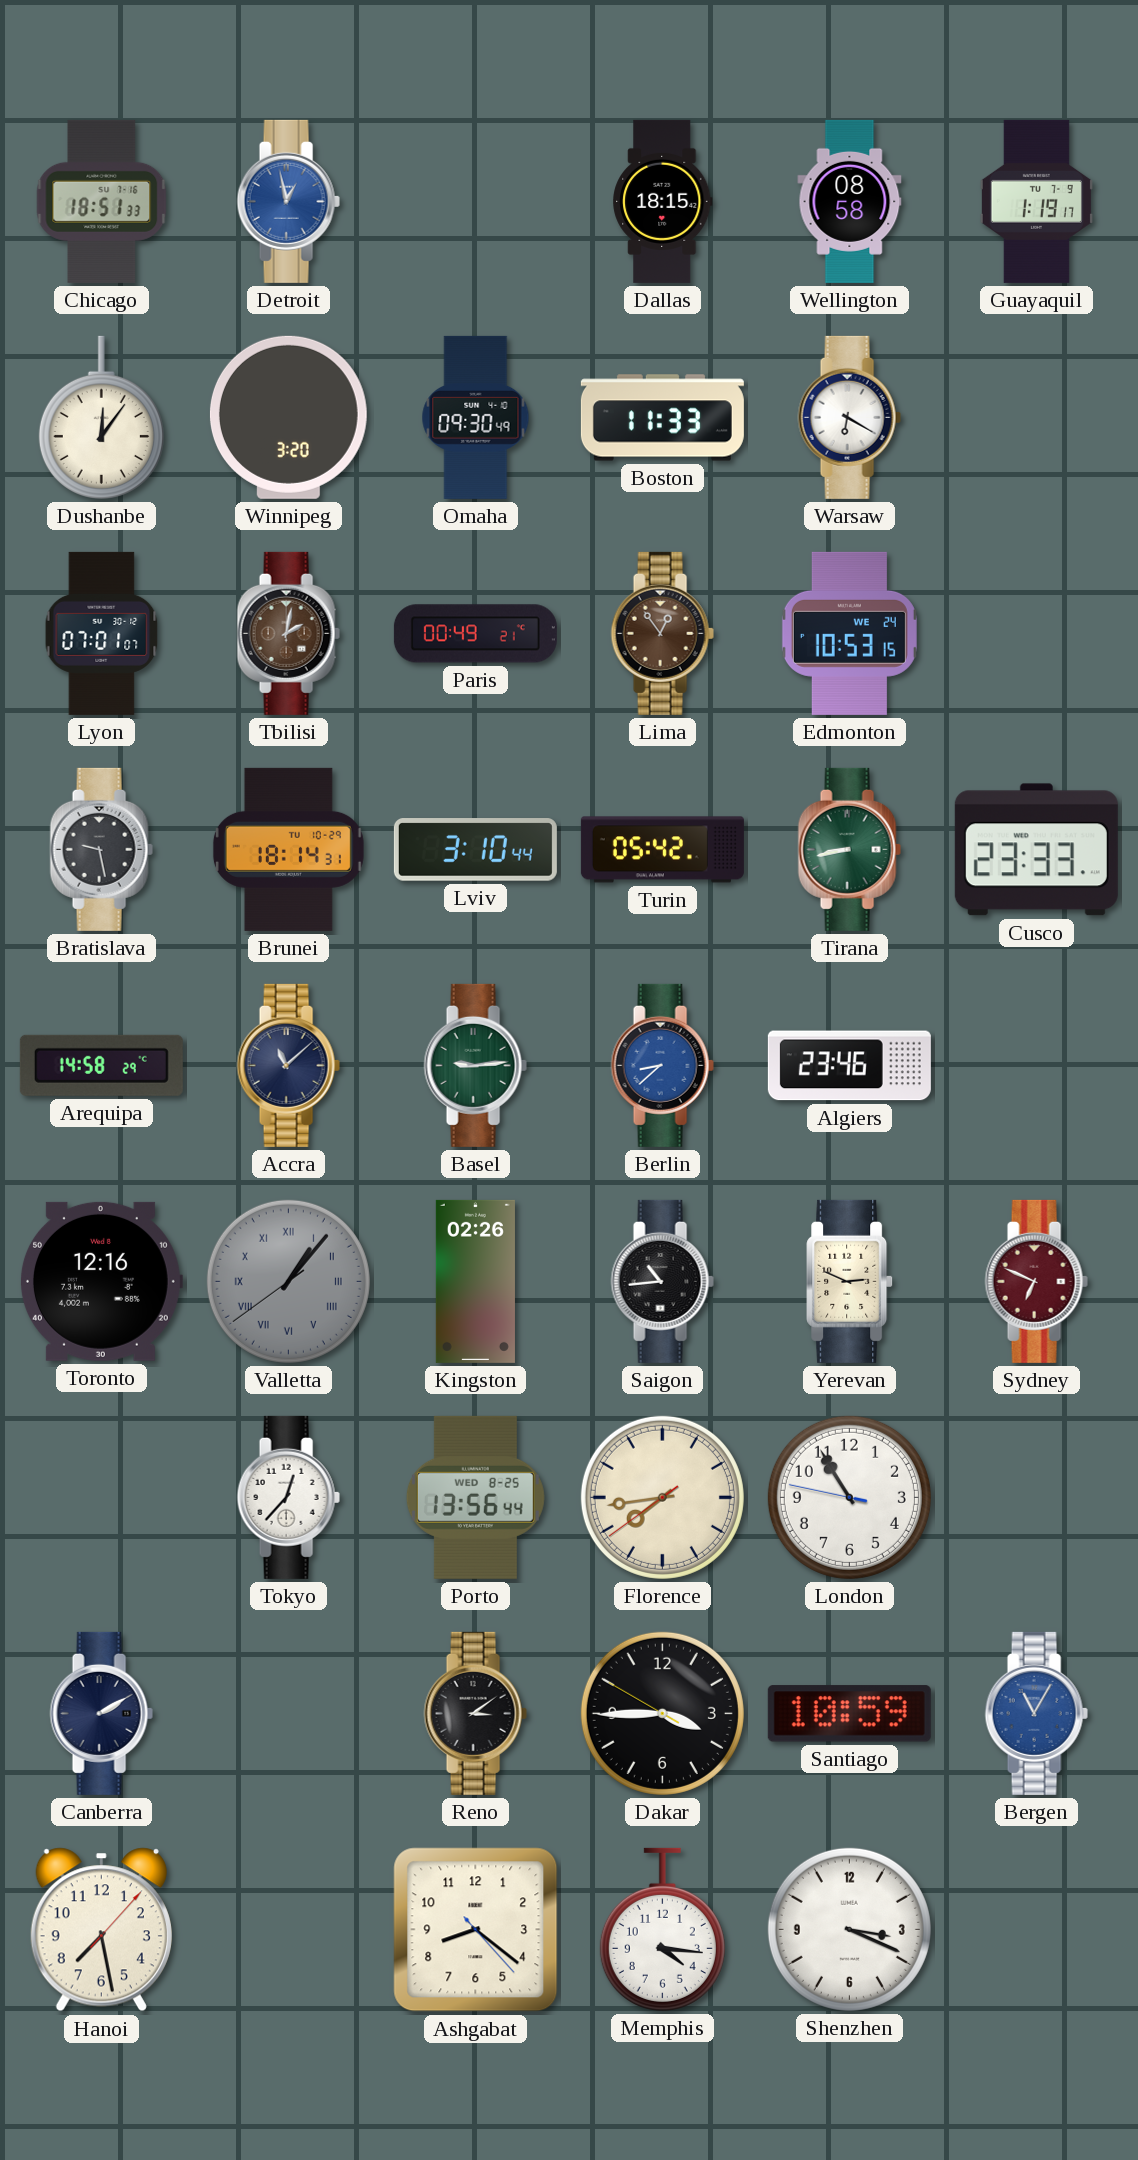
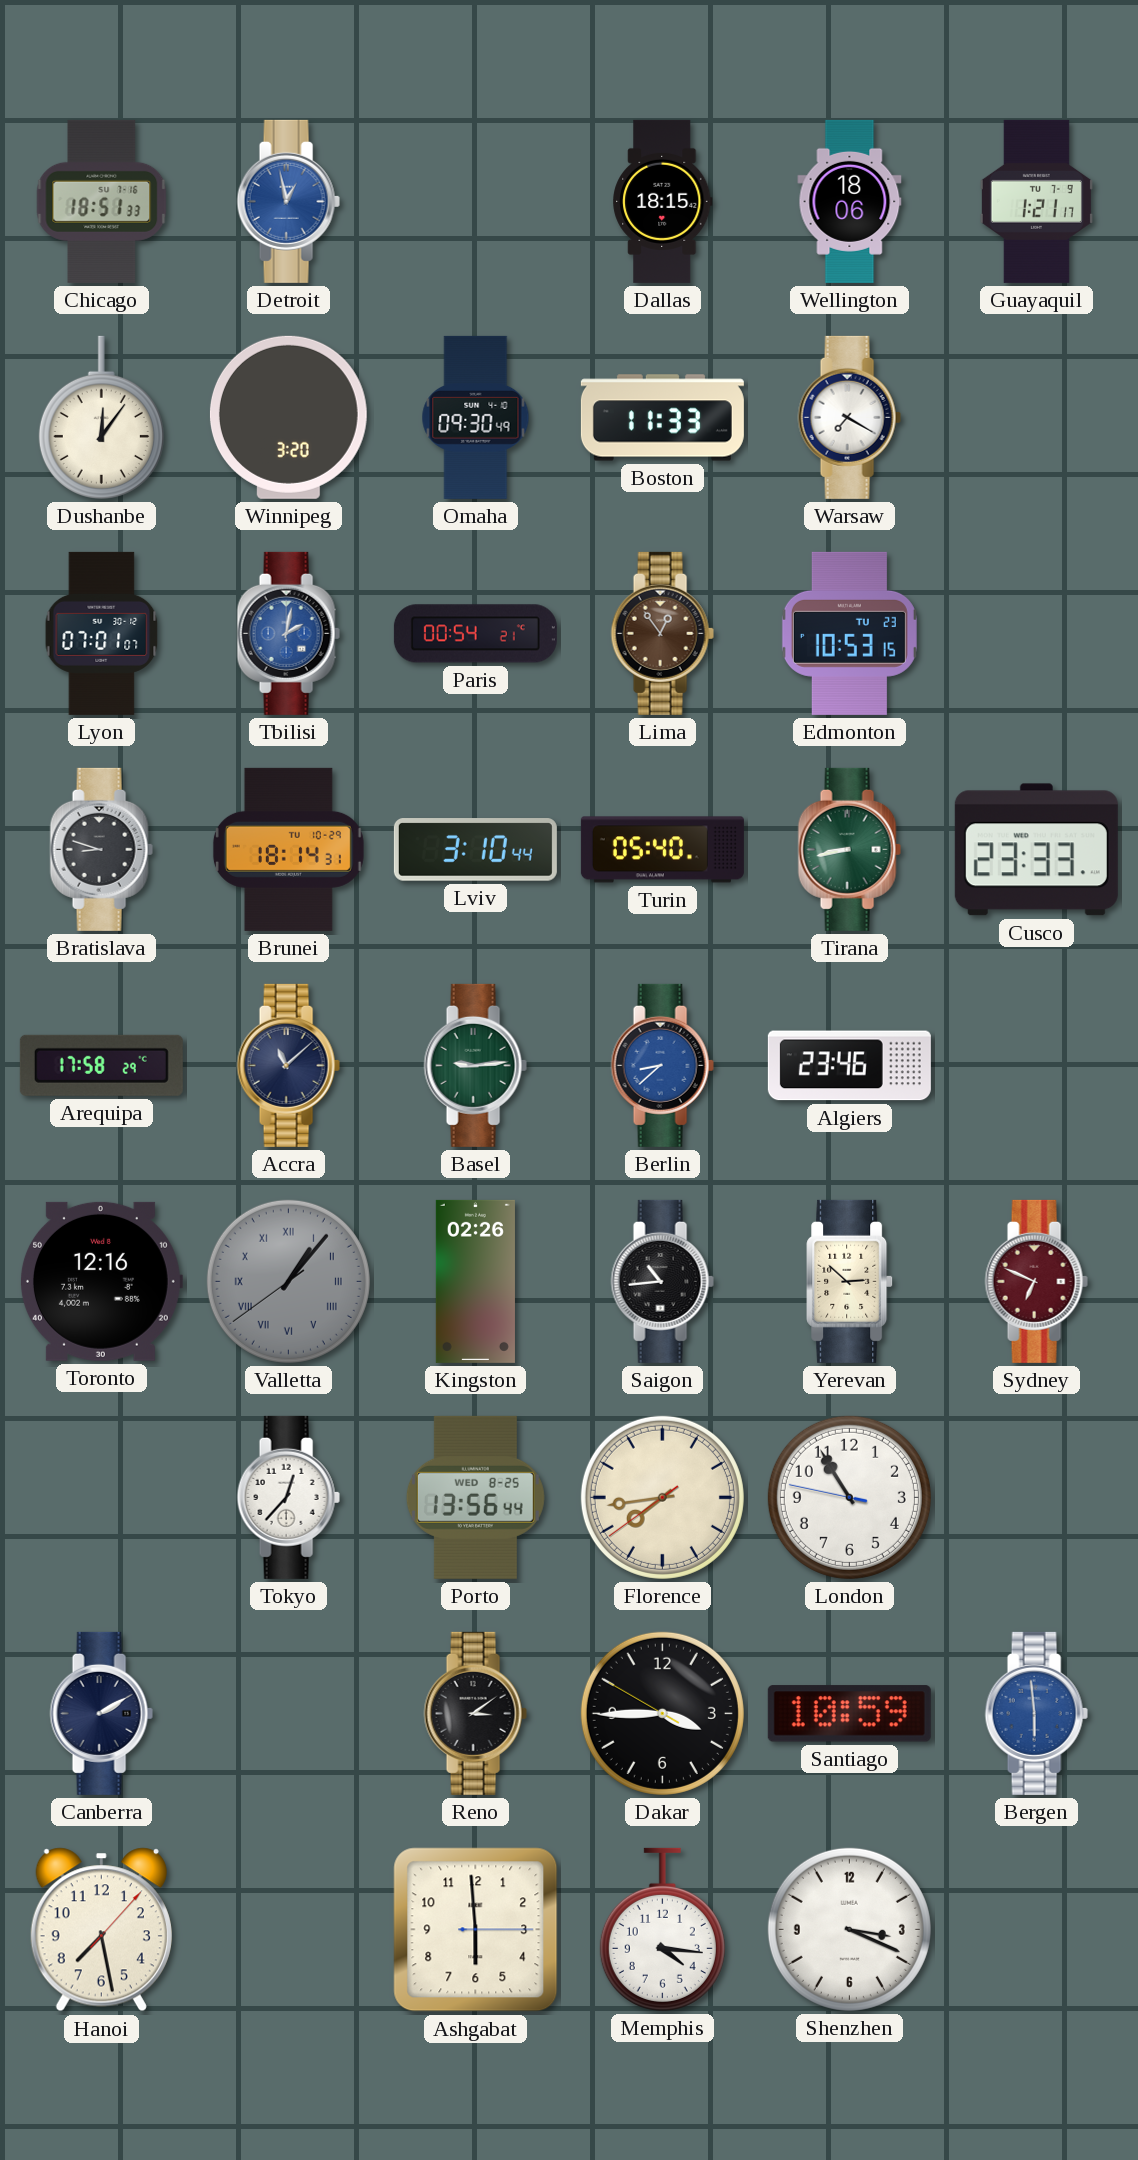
Wellington: 08:58 -> 18:06
Guayaquil: 1:19 -> 1:21
Warsaw: 6:20 -> 7:20
Tbilisi dial: brown -> blue
Paris: 00:49 -> 00:54
Edmonton date: WE 24 -> TU 23
Bratislava: 9:28 -> 8:48
Turin: 05:42 -> 05:40
Arequipa: 14:58 -> 17:58
Yerevan: 2:49 -> 2:52
Bergen: 11:05 -> 5:59
Ashgabat: 8:21 -> 5:59
